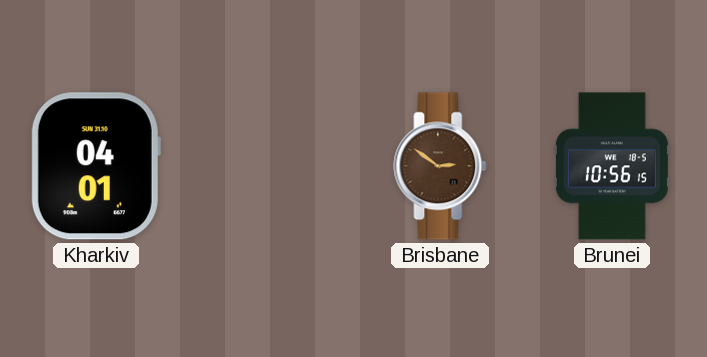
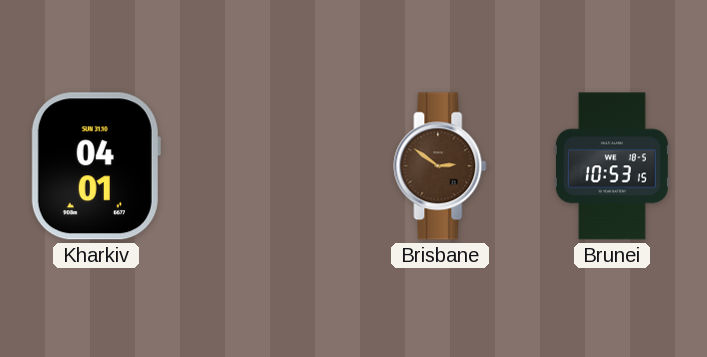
Brunei: 10:56 -> 10:53
